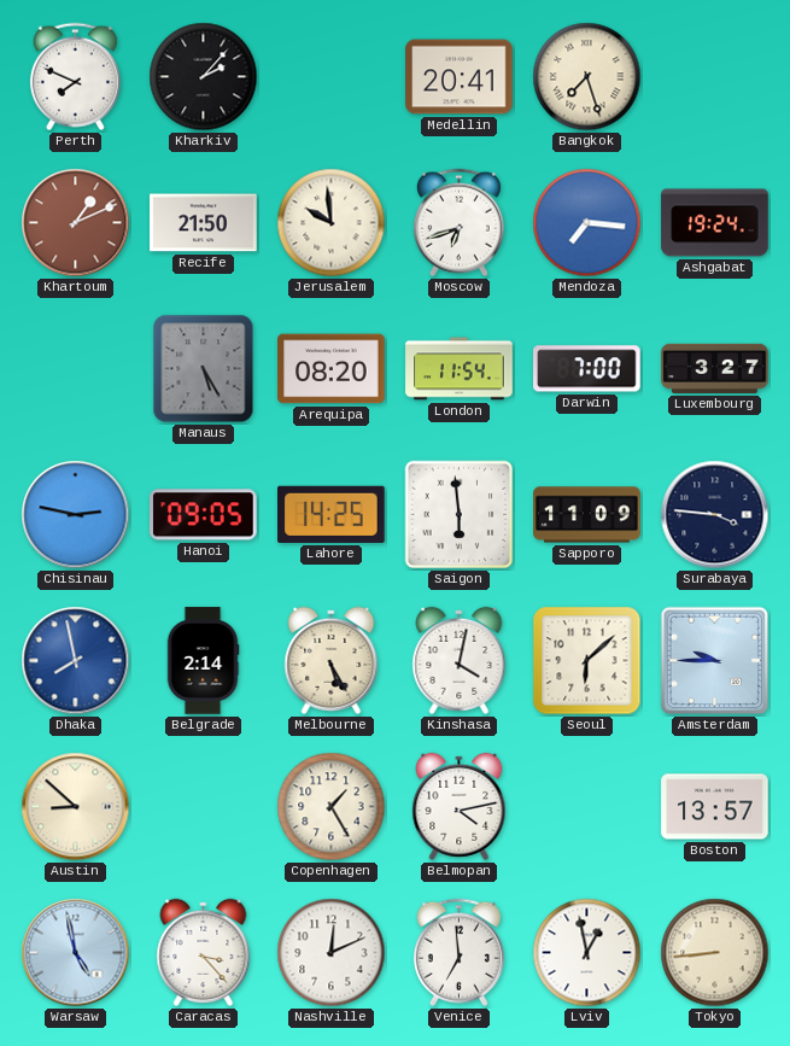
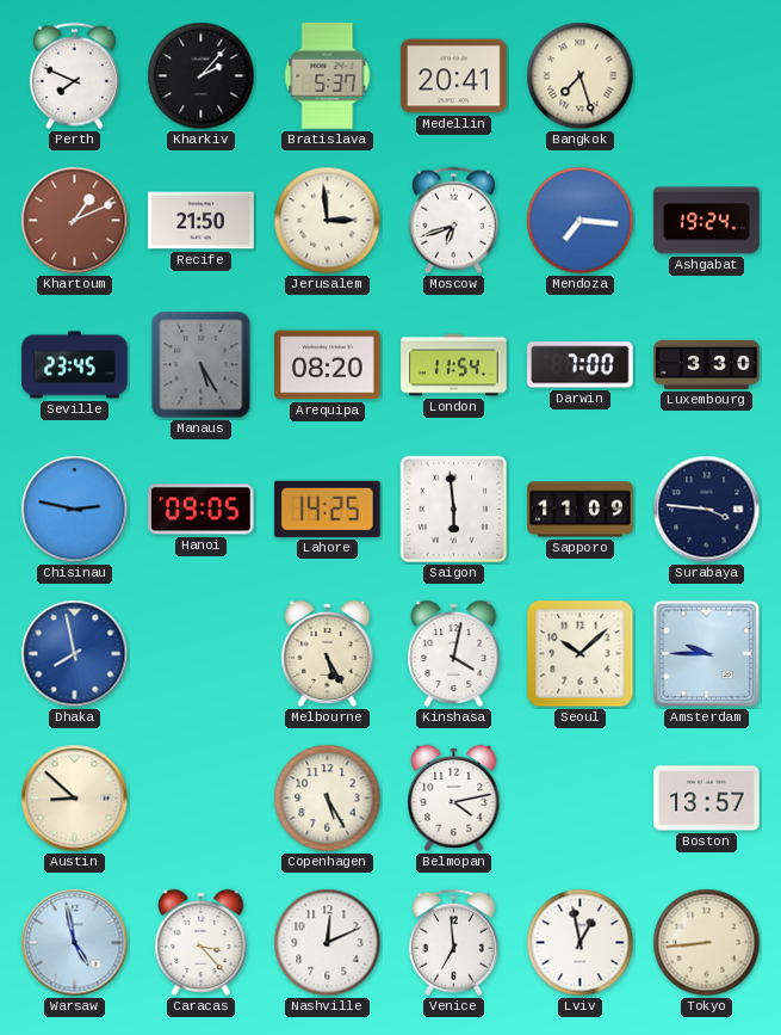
Bratislava: none -> 5:37
Jerusalem: 9:59 -> 2:59
Seville: none -> 23:45
Luxembourg: 3:27 -> 3:30
Belgrade: 2:14 -> none
Seoul: 6:08 -> 10:08
Copenhagen: 1:25 -> 5:25
